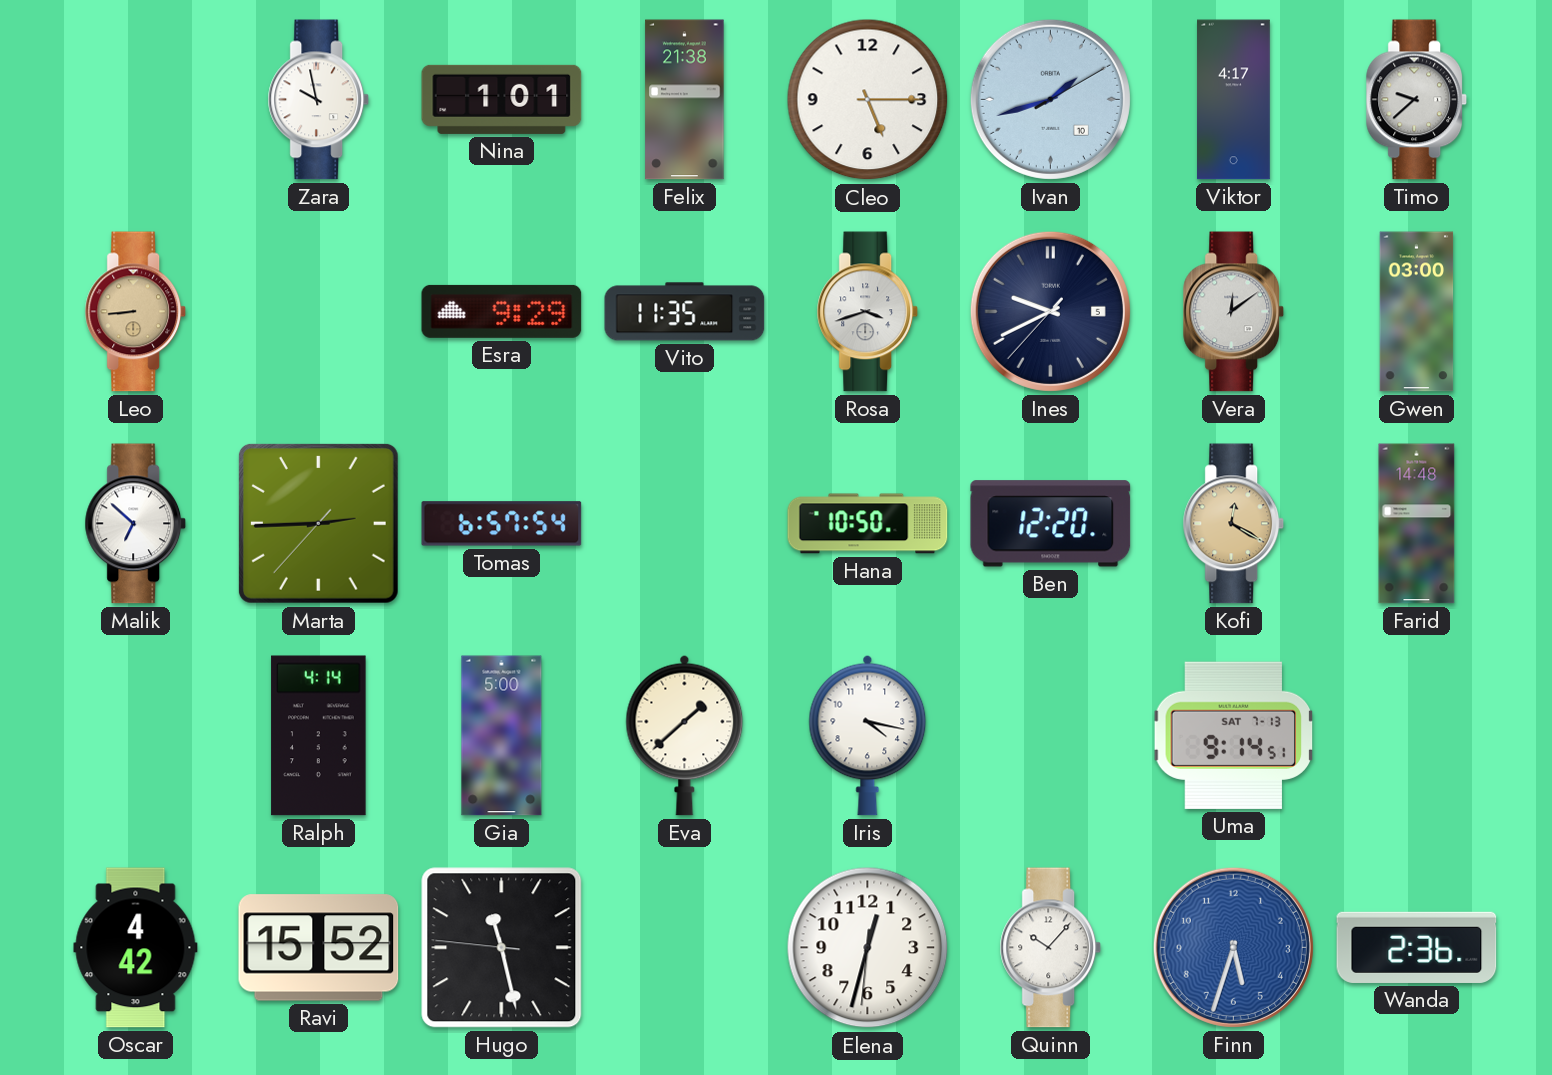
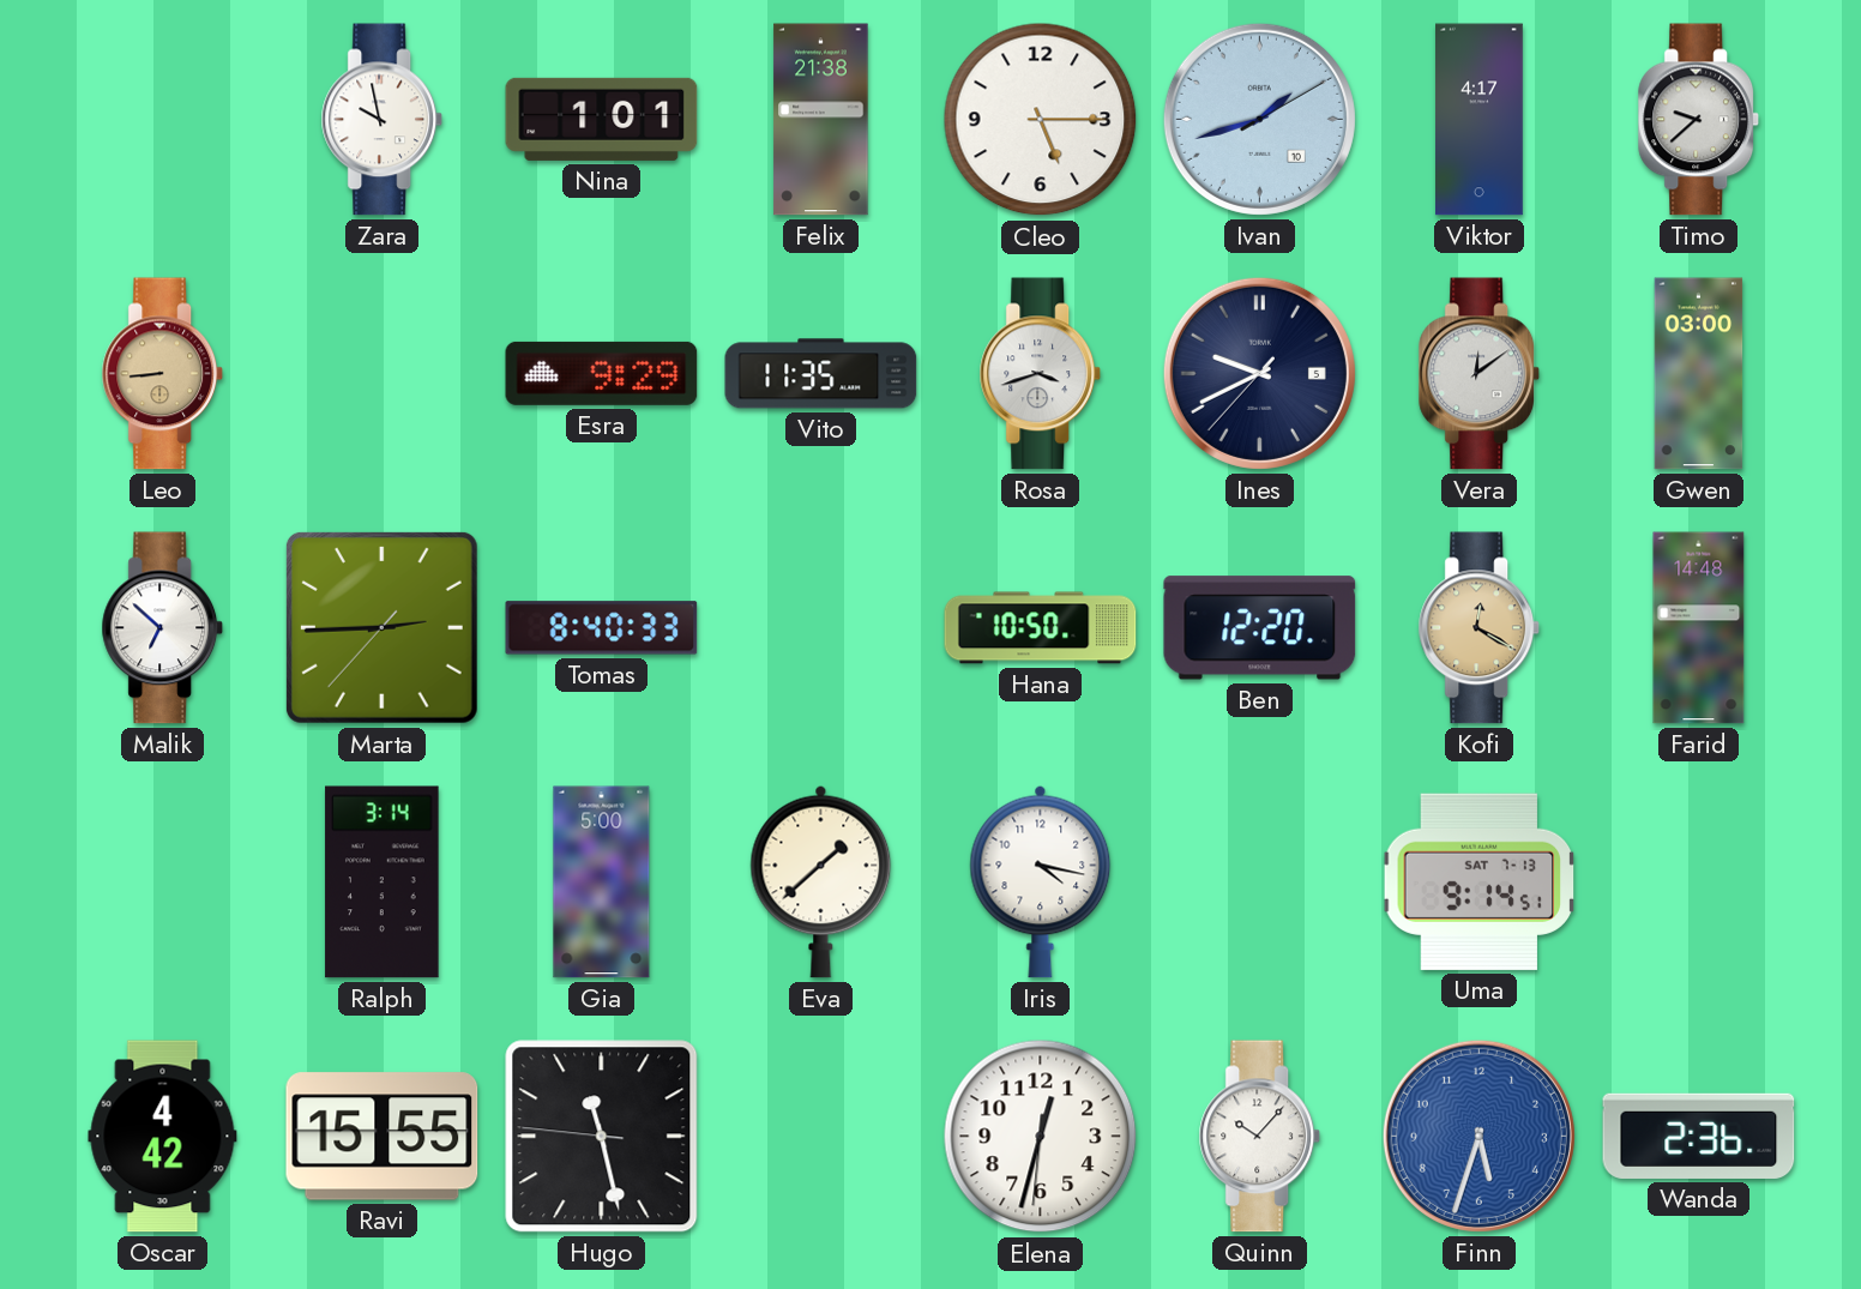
Tomas: 6:57 -> 8:40
Ralph: 4:14 -> 3:14
Ravi: 15:52 -> 15:55
